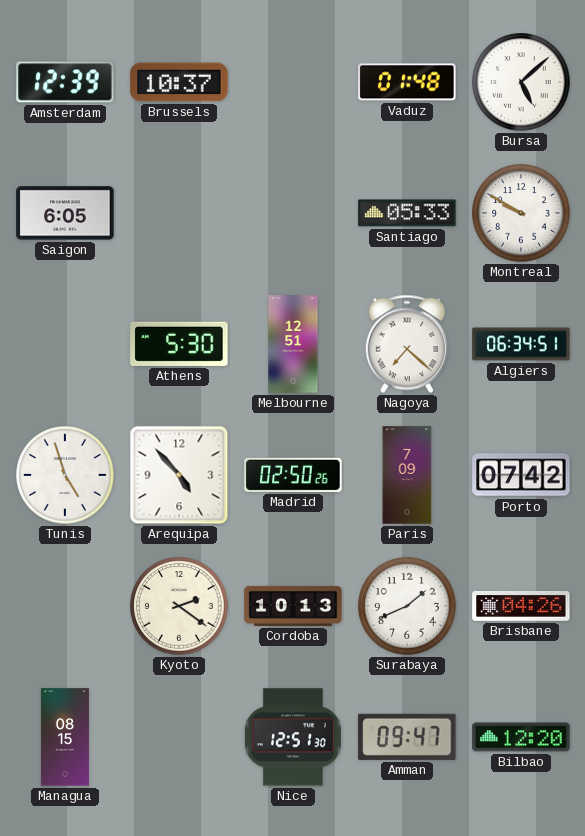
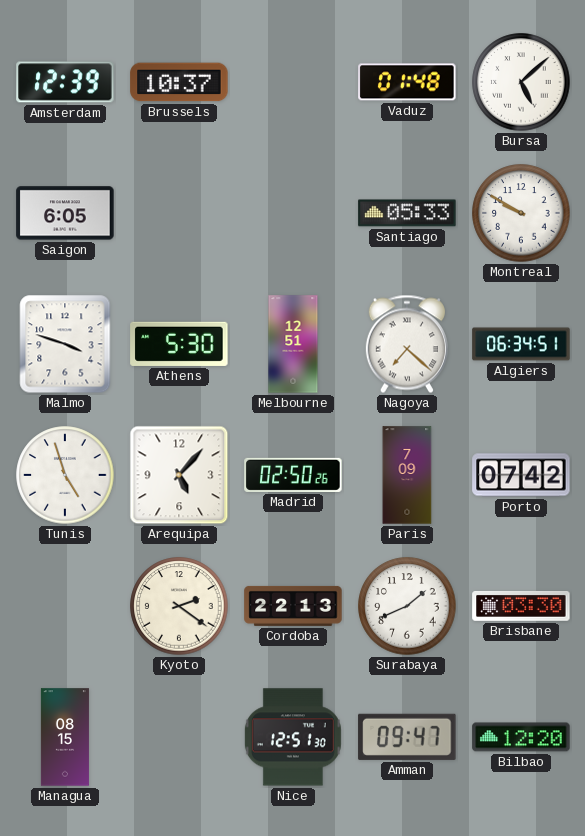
Malmo: none -> 3:48
Arequipa: 4:53 -> 5:07
Cordoba: 10:13 -> 22:13
Brisbane: 04:26 -> 03:30
